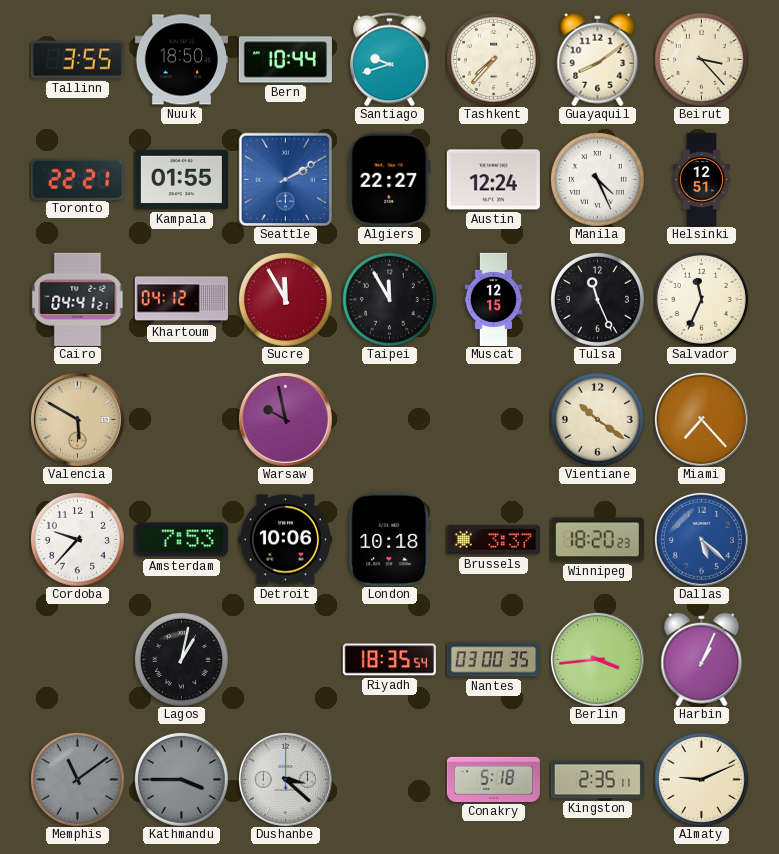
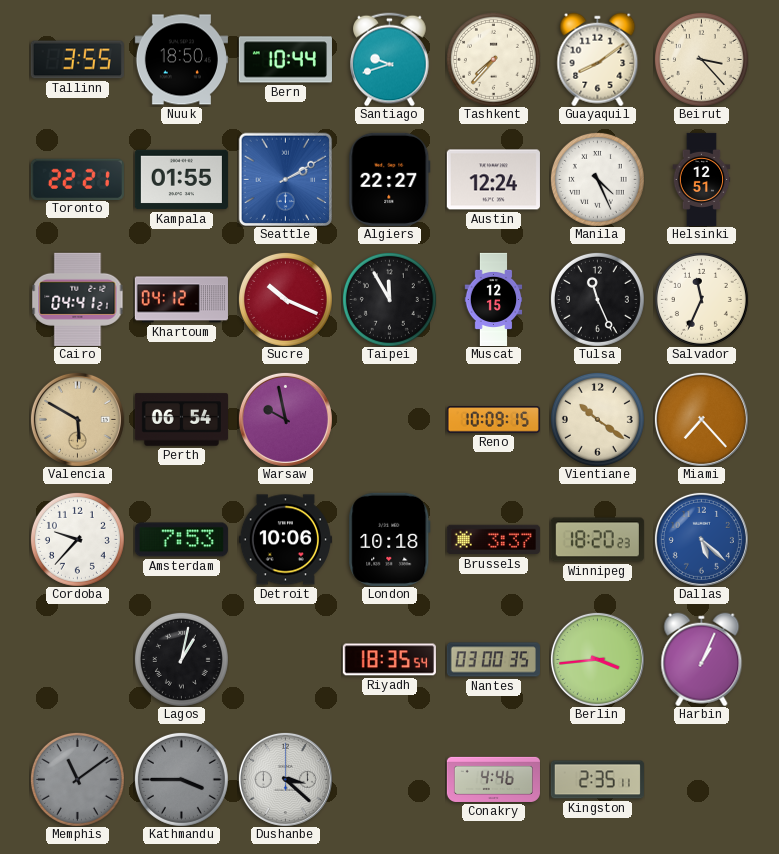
Sucre: 11:55 -> 10:19
Perth: none -> 06:54
Reno: none -> 10:09
Conakry: 5:18 -> 4:46
Almaty: 9:11 -> none
